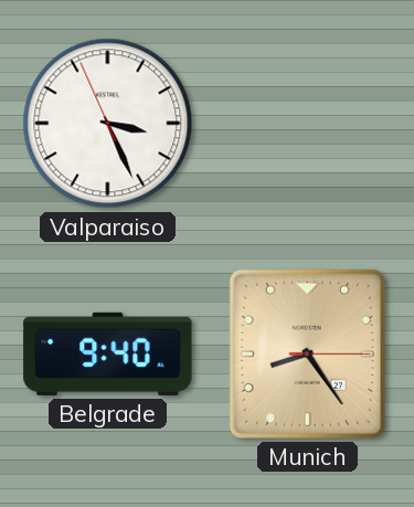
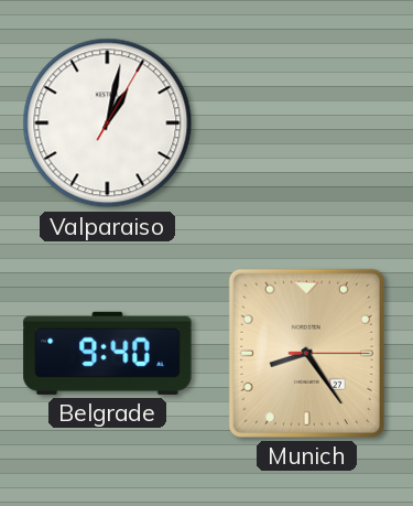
Valparaiso: 3:25 -> 1:02
